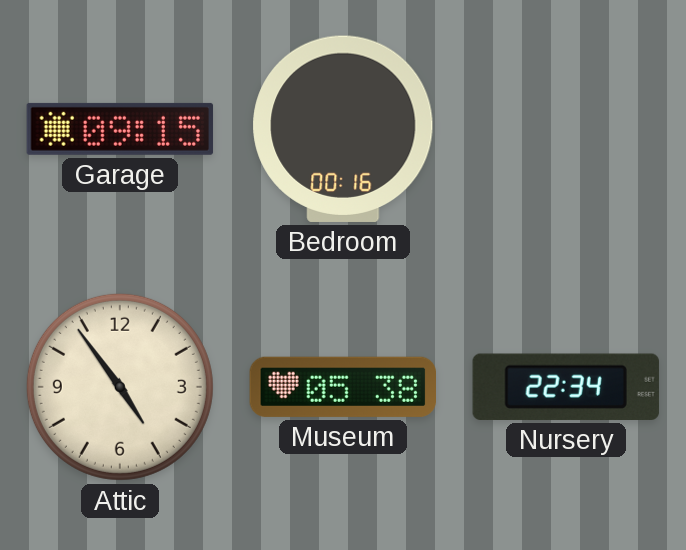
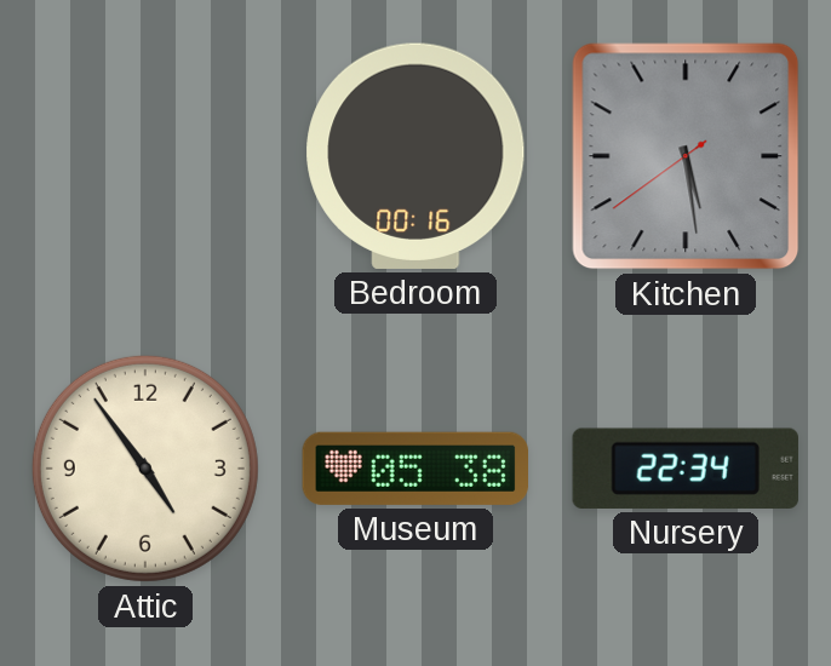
Garage: 09:15 -> none
Kitchen: none -> 5:28
